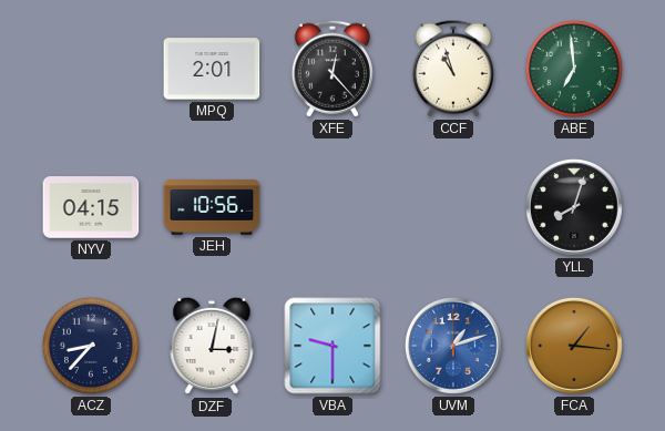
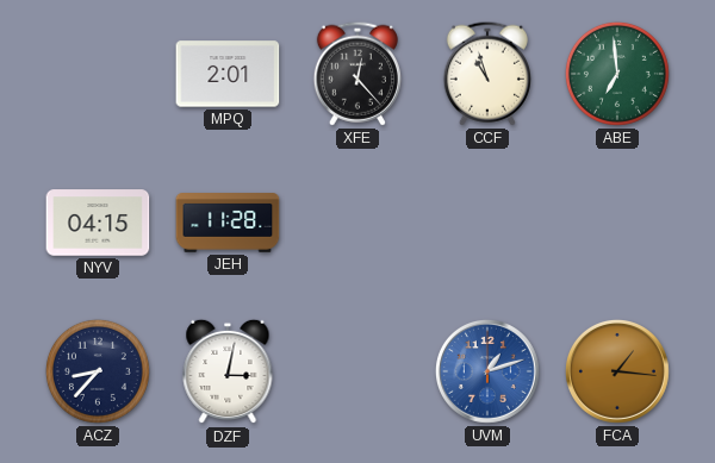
JEH: 10:56 -> 11:28
YLL: 8:03 -> none
VBA: 9:30 -> none
